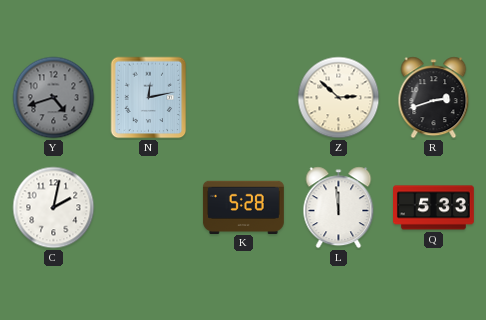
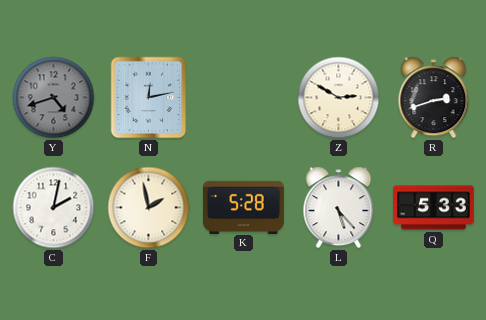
Z: 2:52 -> 2:50
F: none -> 1:58
L: 11:59 -> 5:23
